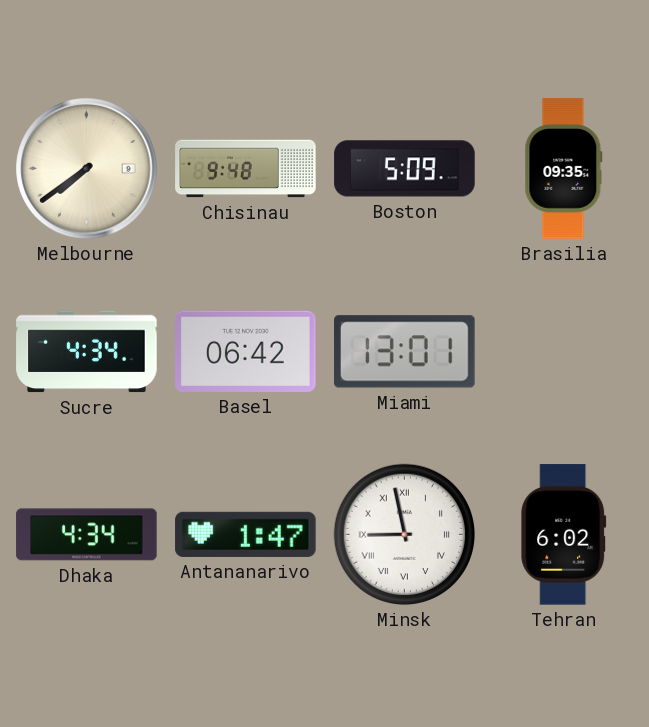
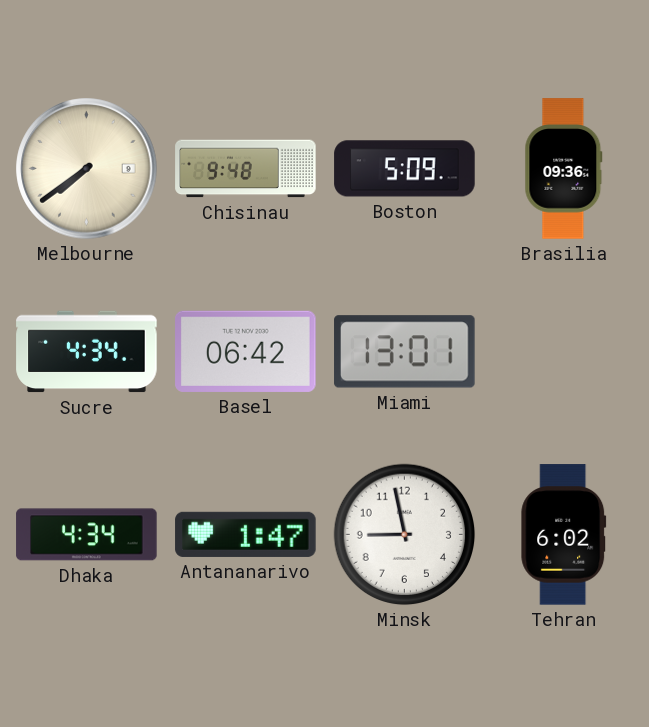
Brasilia: 09:35 -> 09:36
Minsk numerals: Roman -> Arabic
